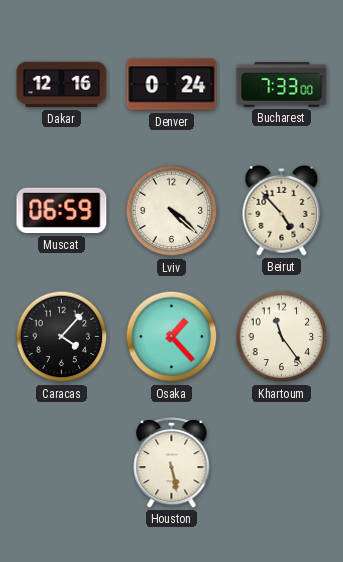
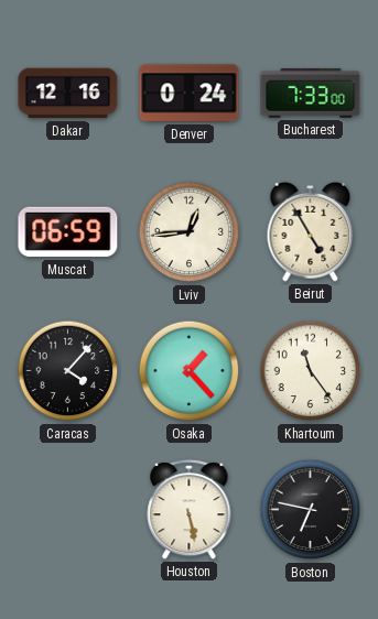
Lviv: 4:22 -> 12:44
Beirut: 4:53 -> 4:55
Boston: none -> 6:47
